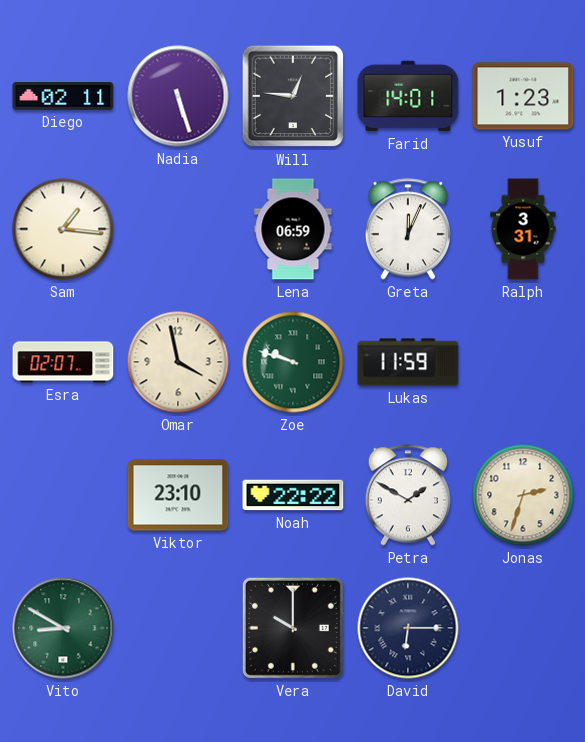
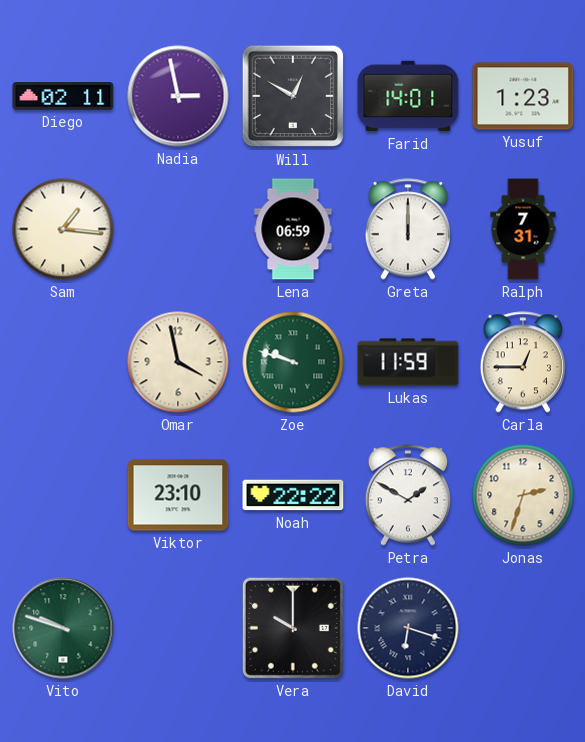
Nadia: 5:27 -> 2:58
Will: 12:46 -> 12:50
Greta: 12:04 -> 12:00
Ralph: 3:31 -> 7:31
Esra: 02:07 -> none
Carla: none -> 12:45
Vito: 8:50 -> 9:48
David: 6:15 -> 6:18
